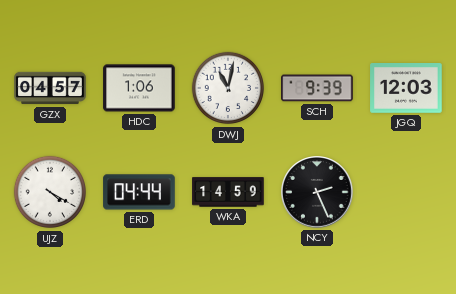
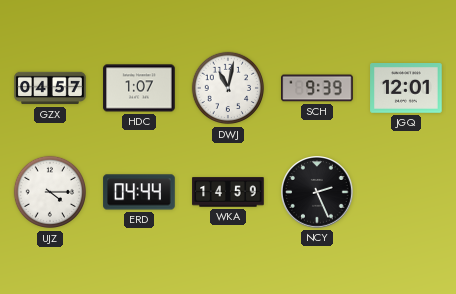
HDC: 1:06 -> 1:07
JGQ: 12:03 -> 12:01
UJZ: 4:20 -> 4:15
